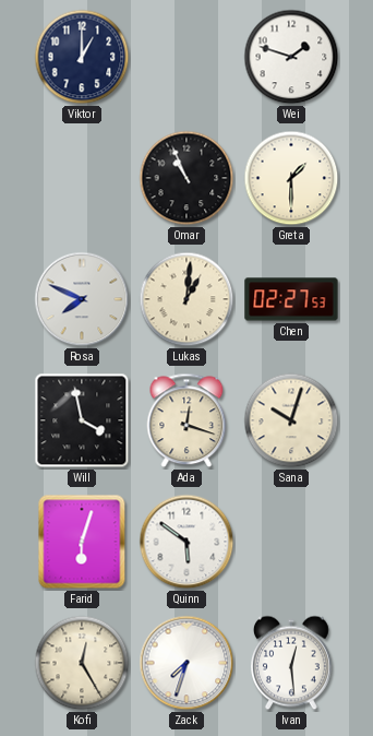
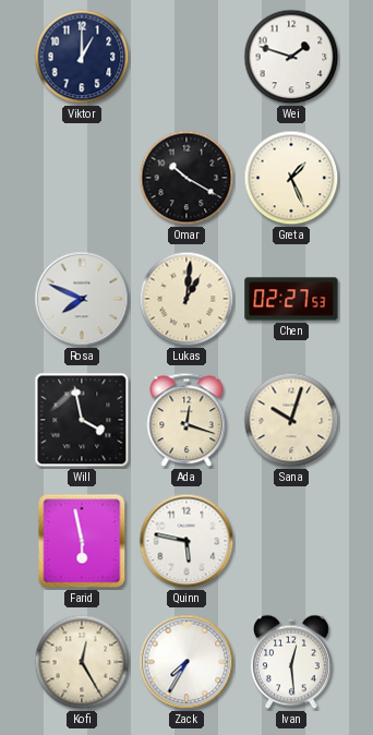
Omar: 10:56 -> 10:20
Greta: 1:30 -> 1:26
Farid: 6:03 -> 5:58
Quinn: 5:51 -> 5:47
Zack: 7:33 -> 7:35
